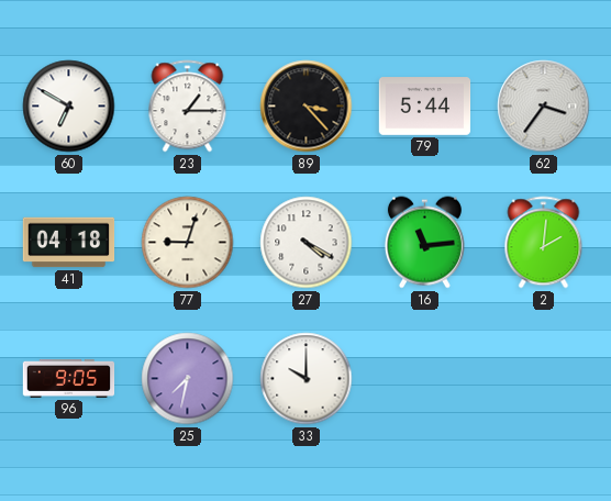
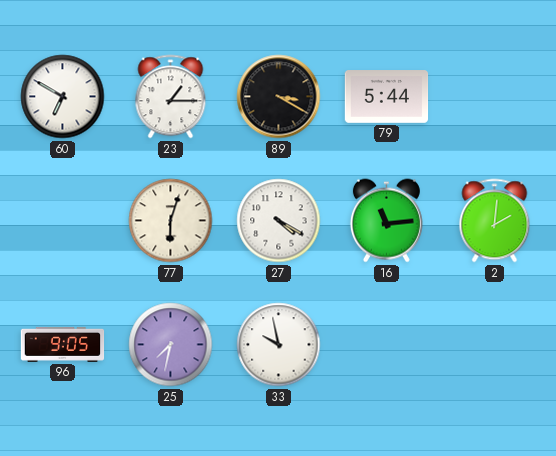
89: 3:23 -> 3:20
62: 3:36 -> none
41: 04:18 -> none
77: 9:03 -> 6:03
33: 10:00 -> 9:58
